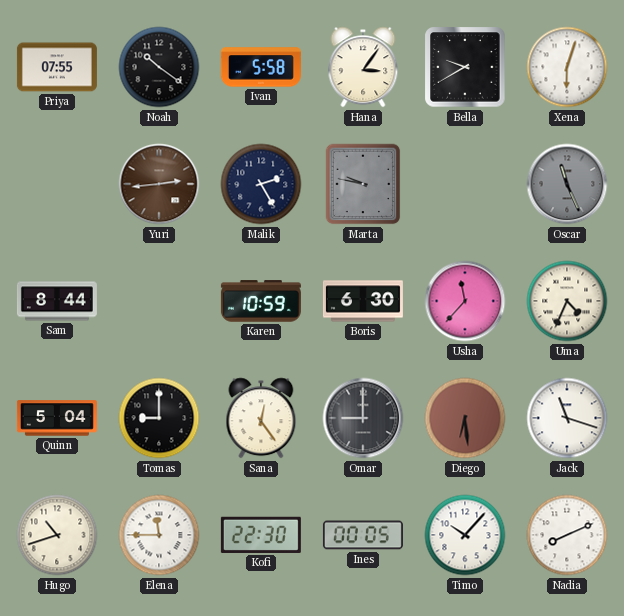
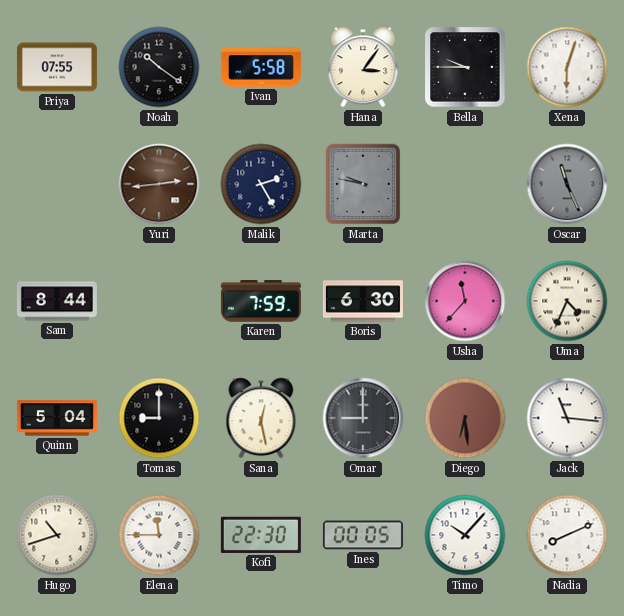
Bella: 9:40 -> 9:45
Karen: 10:59 -> 7:59
Sana: 12:24 -> 12:28
Jack: 11:18 -> 11:16
